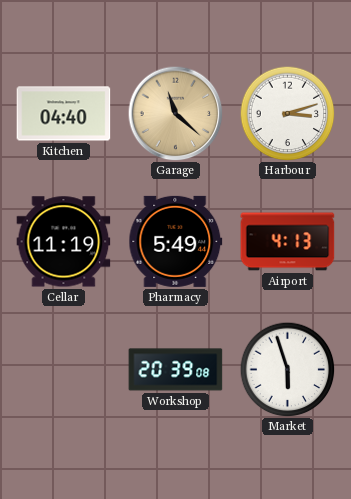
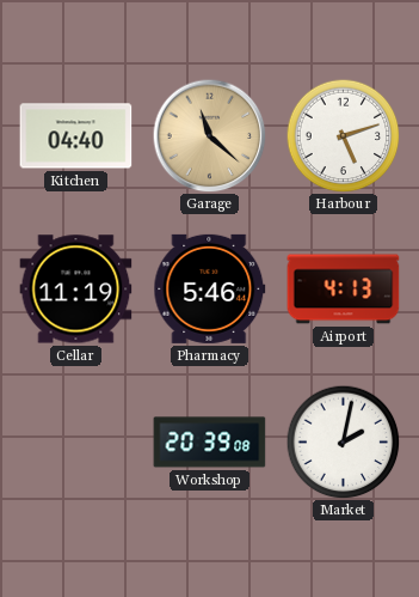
Harbour: 3:12 -> 5:12
Pharmacy: 5:49 -> 5:46
Market: 5:57 -> 2:02
